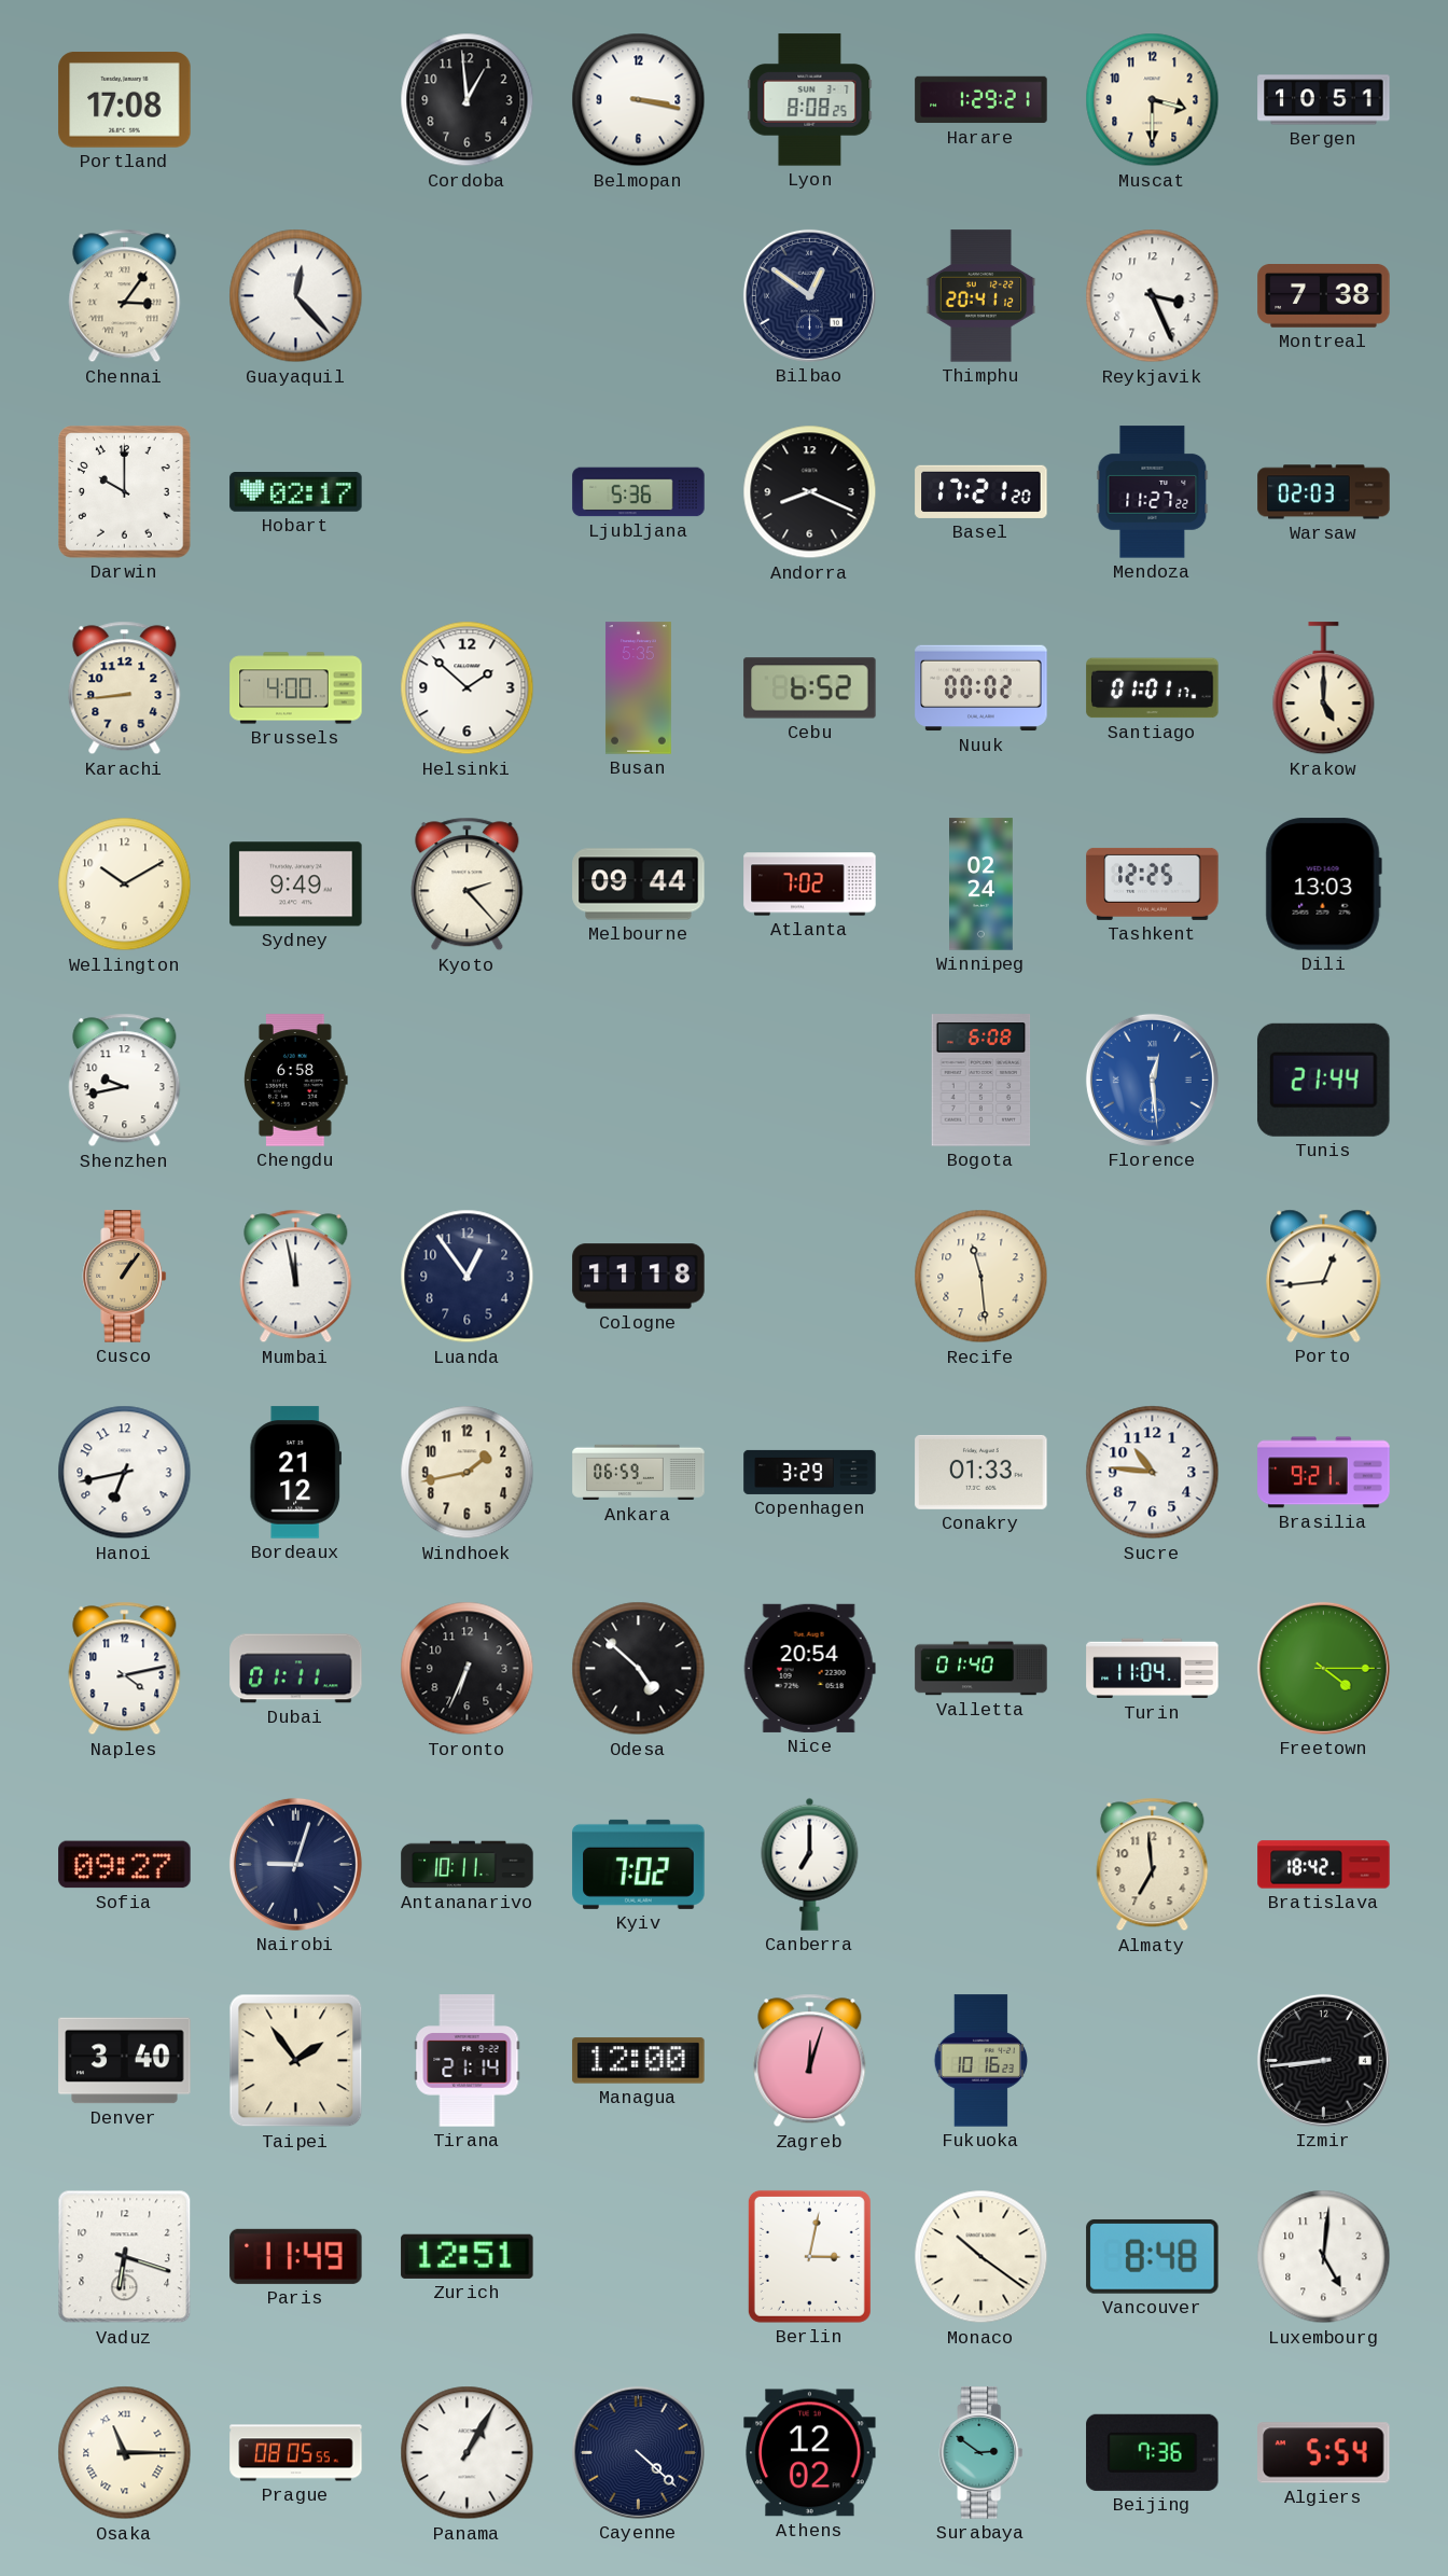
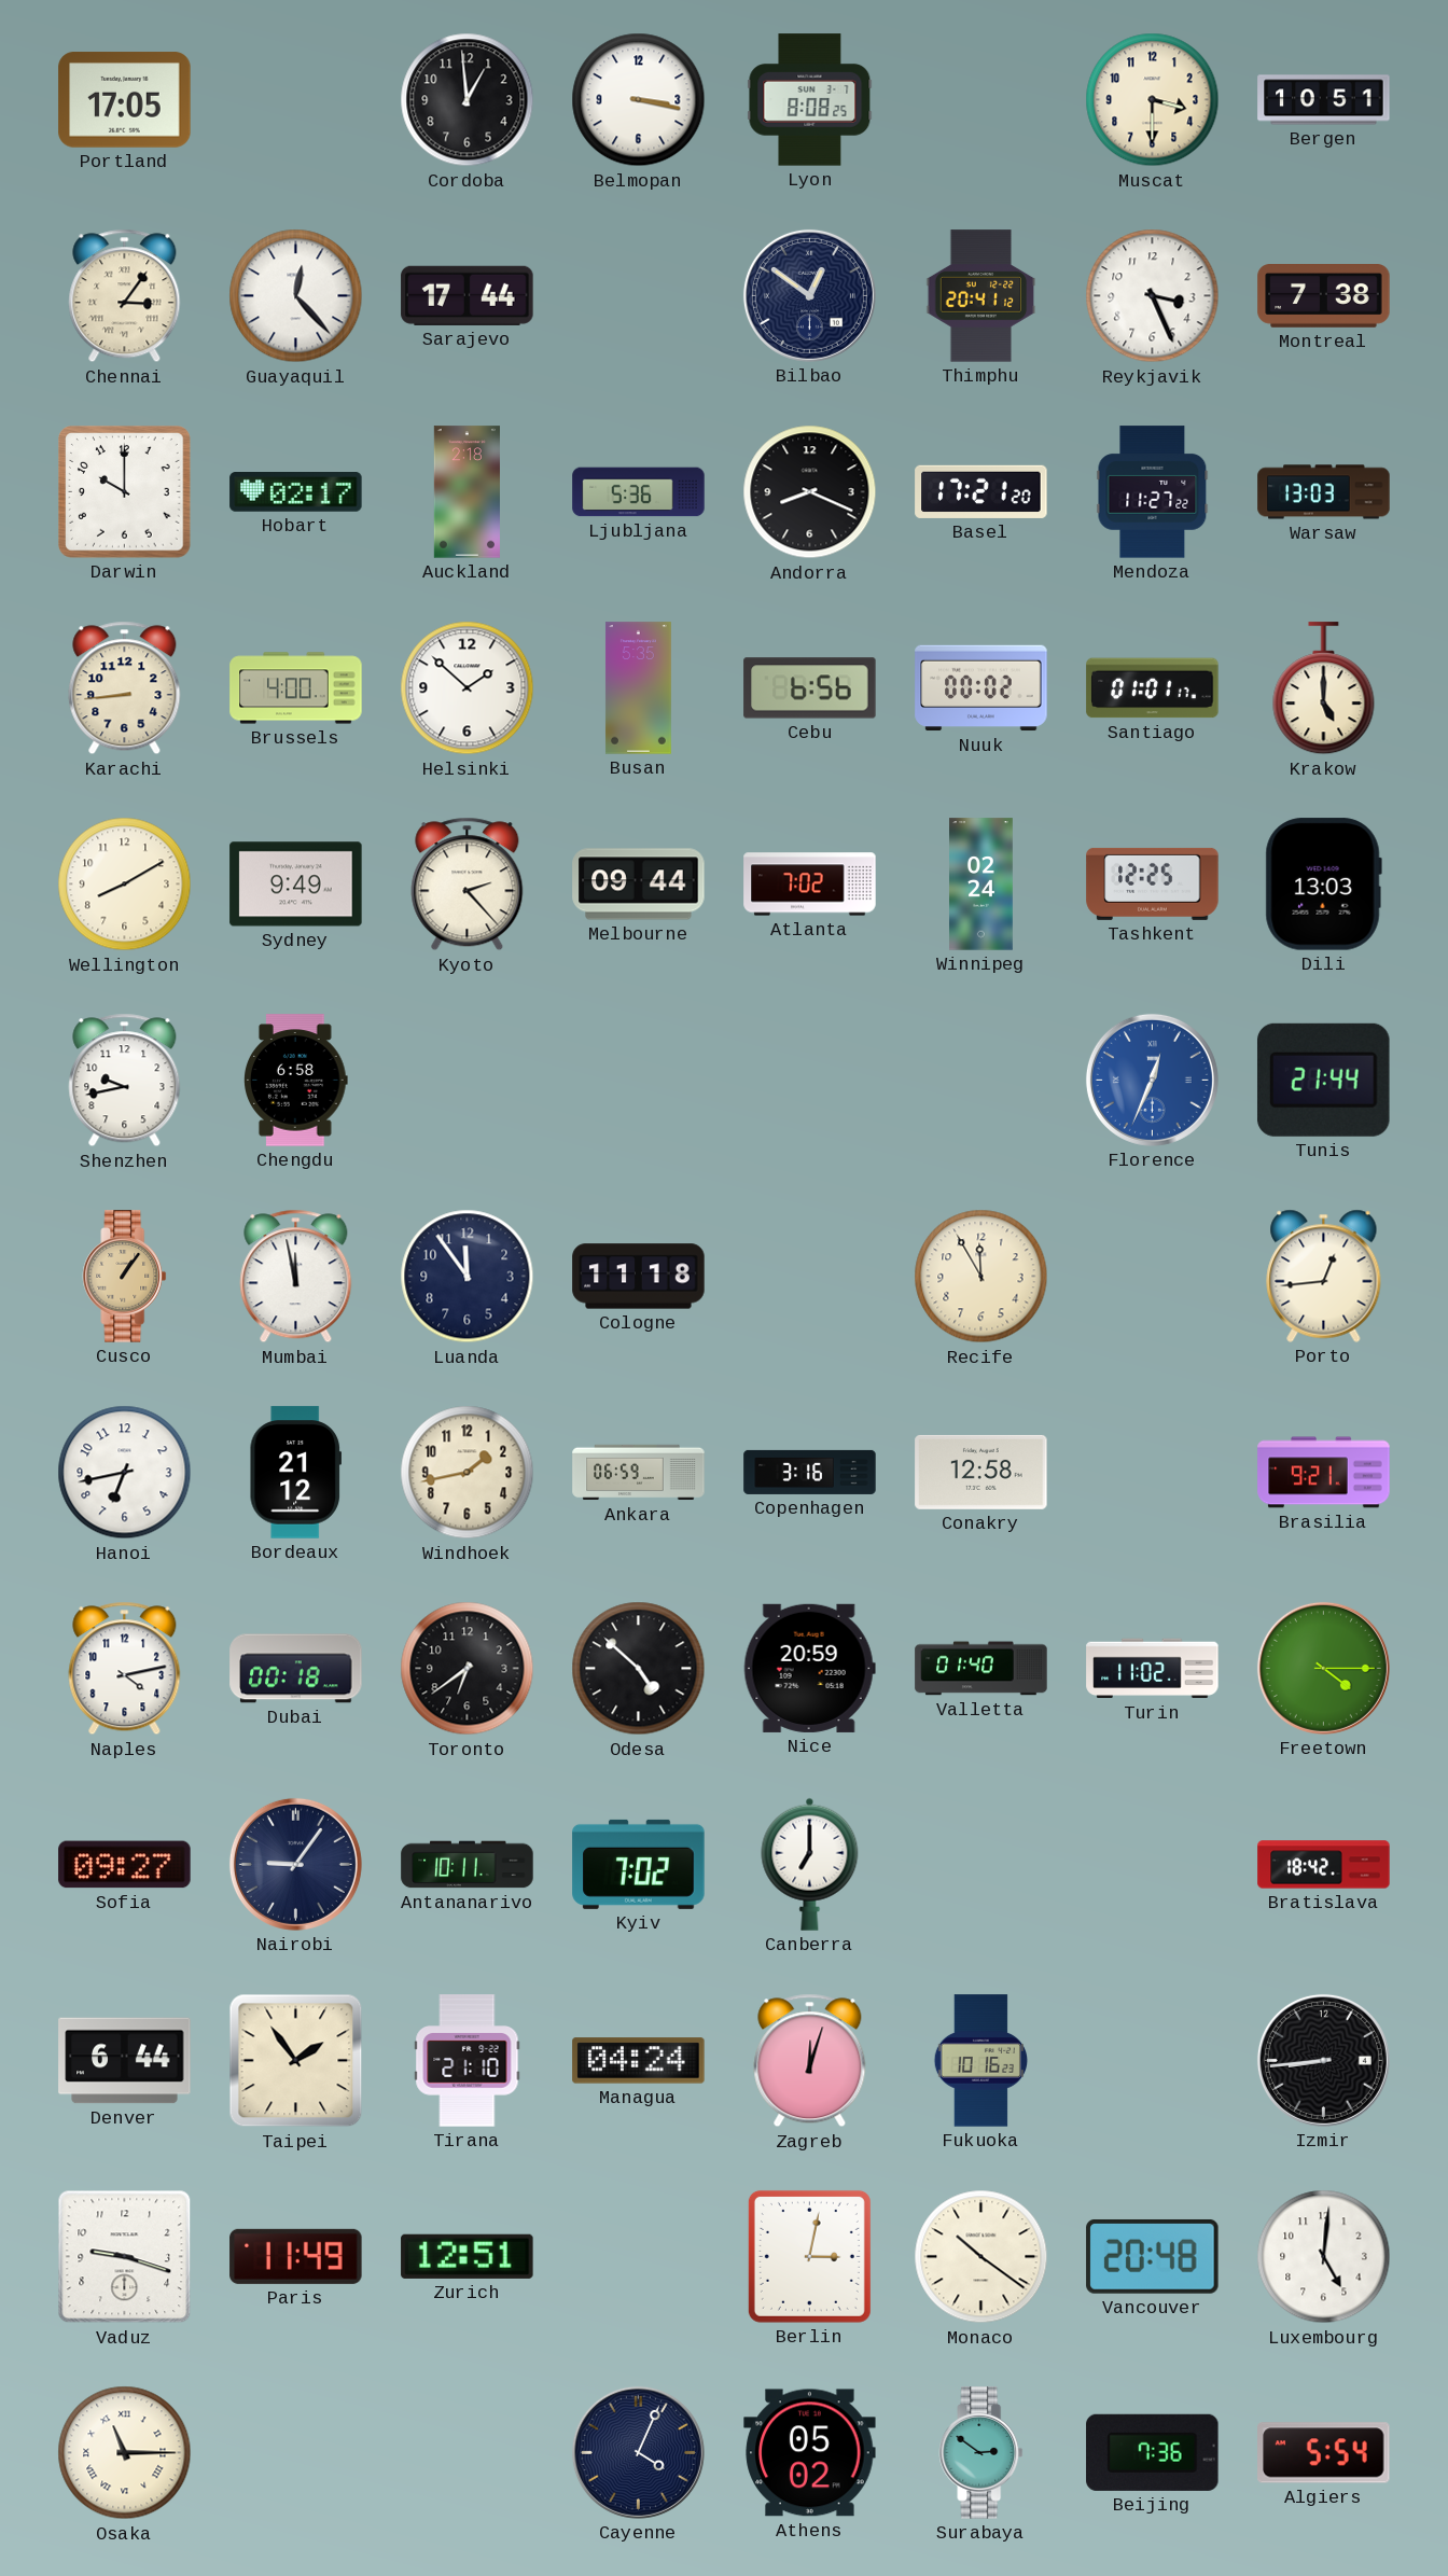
Portland: 17:08 -> 17:05
Harare: 1:29 -> none
Sarajevo: none -> 17:44
Auckland: none -> 2:18
Warsaw: 02:03 -> 13:03
Cebu: 6:52 -> 6:56
Wellington: 10:10 -> 8:10
Bogota: 6:08 -> none
Florence: 12:29 -> 12:34
Luanda: 12:54 -> 11:54
Recife: 11:29 -> 11:55
Copenhagen: 3:29 -> 3:16
Conakry: 01:33 -> 12:58
Sucre: 10:46 -> none
Dubai: 01:11 -> 00:18
Toronto: 6:34 -> 6:39
Nice: 20:54 -> 20:59
Turin: 11:04 -> 11:02
Nairobi: 9:03 -> 9:06
Almaty: 6:59 -> none
Denver: 3:40 -> 6:44
Tirana: 21:14 -> 21:10
Managua: 12:00 -> 04:24
Vaduz: 6:18 -> 9:18
Vancouver: 8:48 -> 20:48
Prague: 08:05 -> none
Panama: 1:05 -> none
Cayenne: 4:22 -> 4:04
Athens: 12:02 -> 05:02
